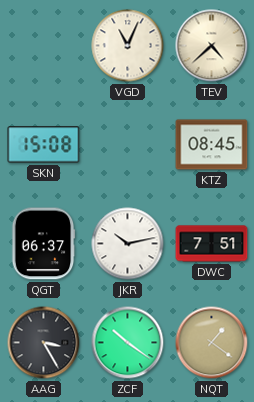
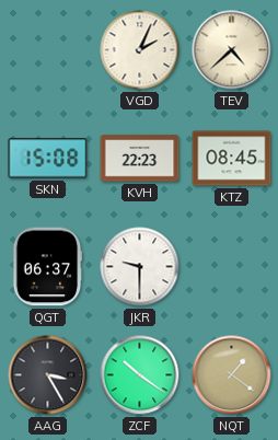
VGD: 11:04 -> 2:04
KVH: none -> 22:23
JKR: 10:13 -> 9:30
DWC: 7:51 -> none
